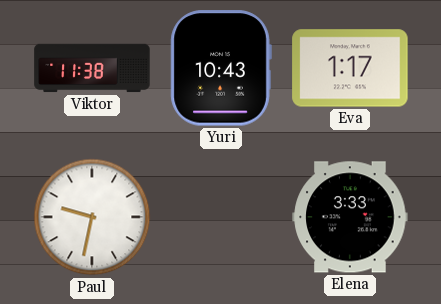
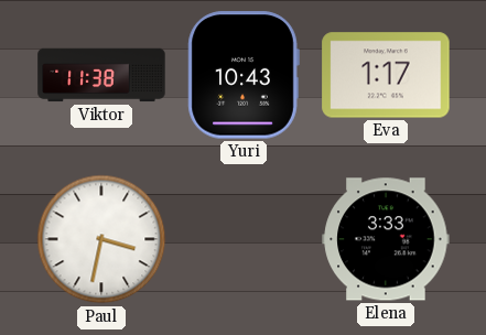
Paul: 9:32 -> 3:32
